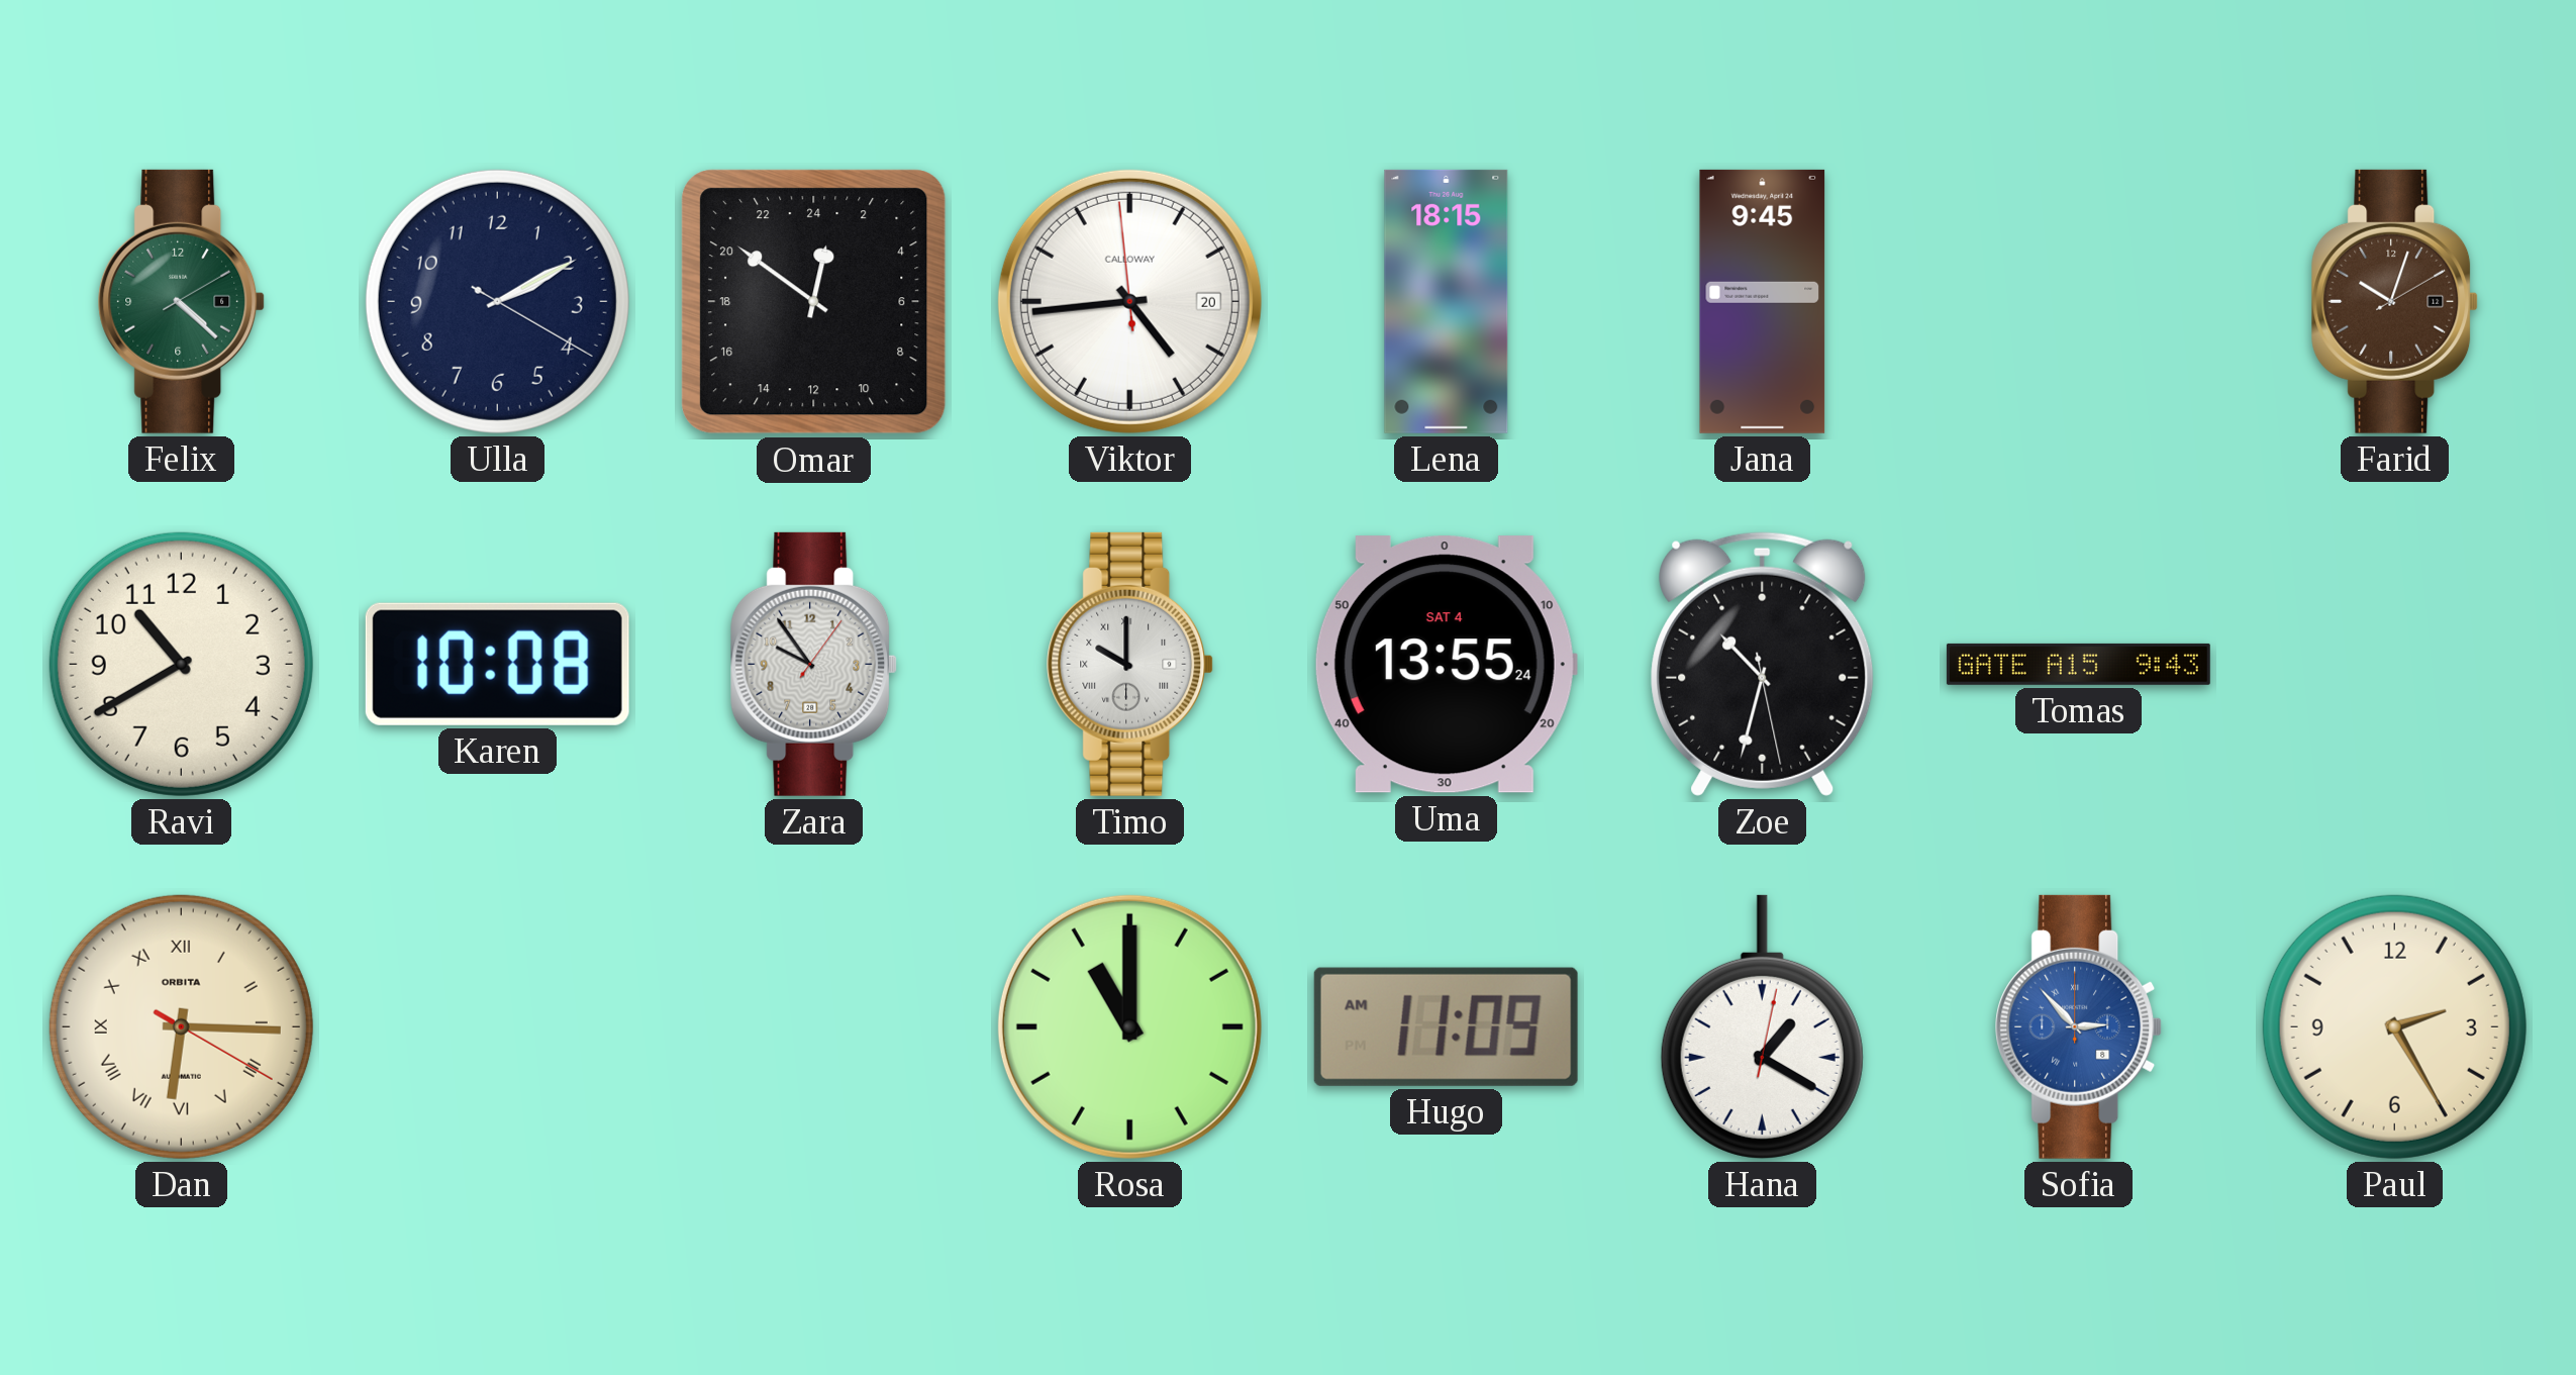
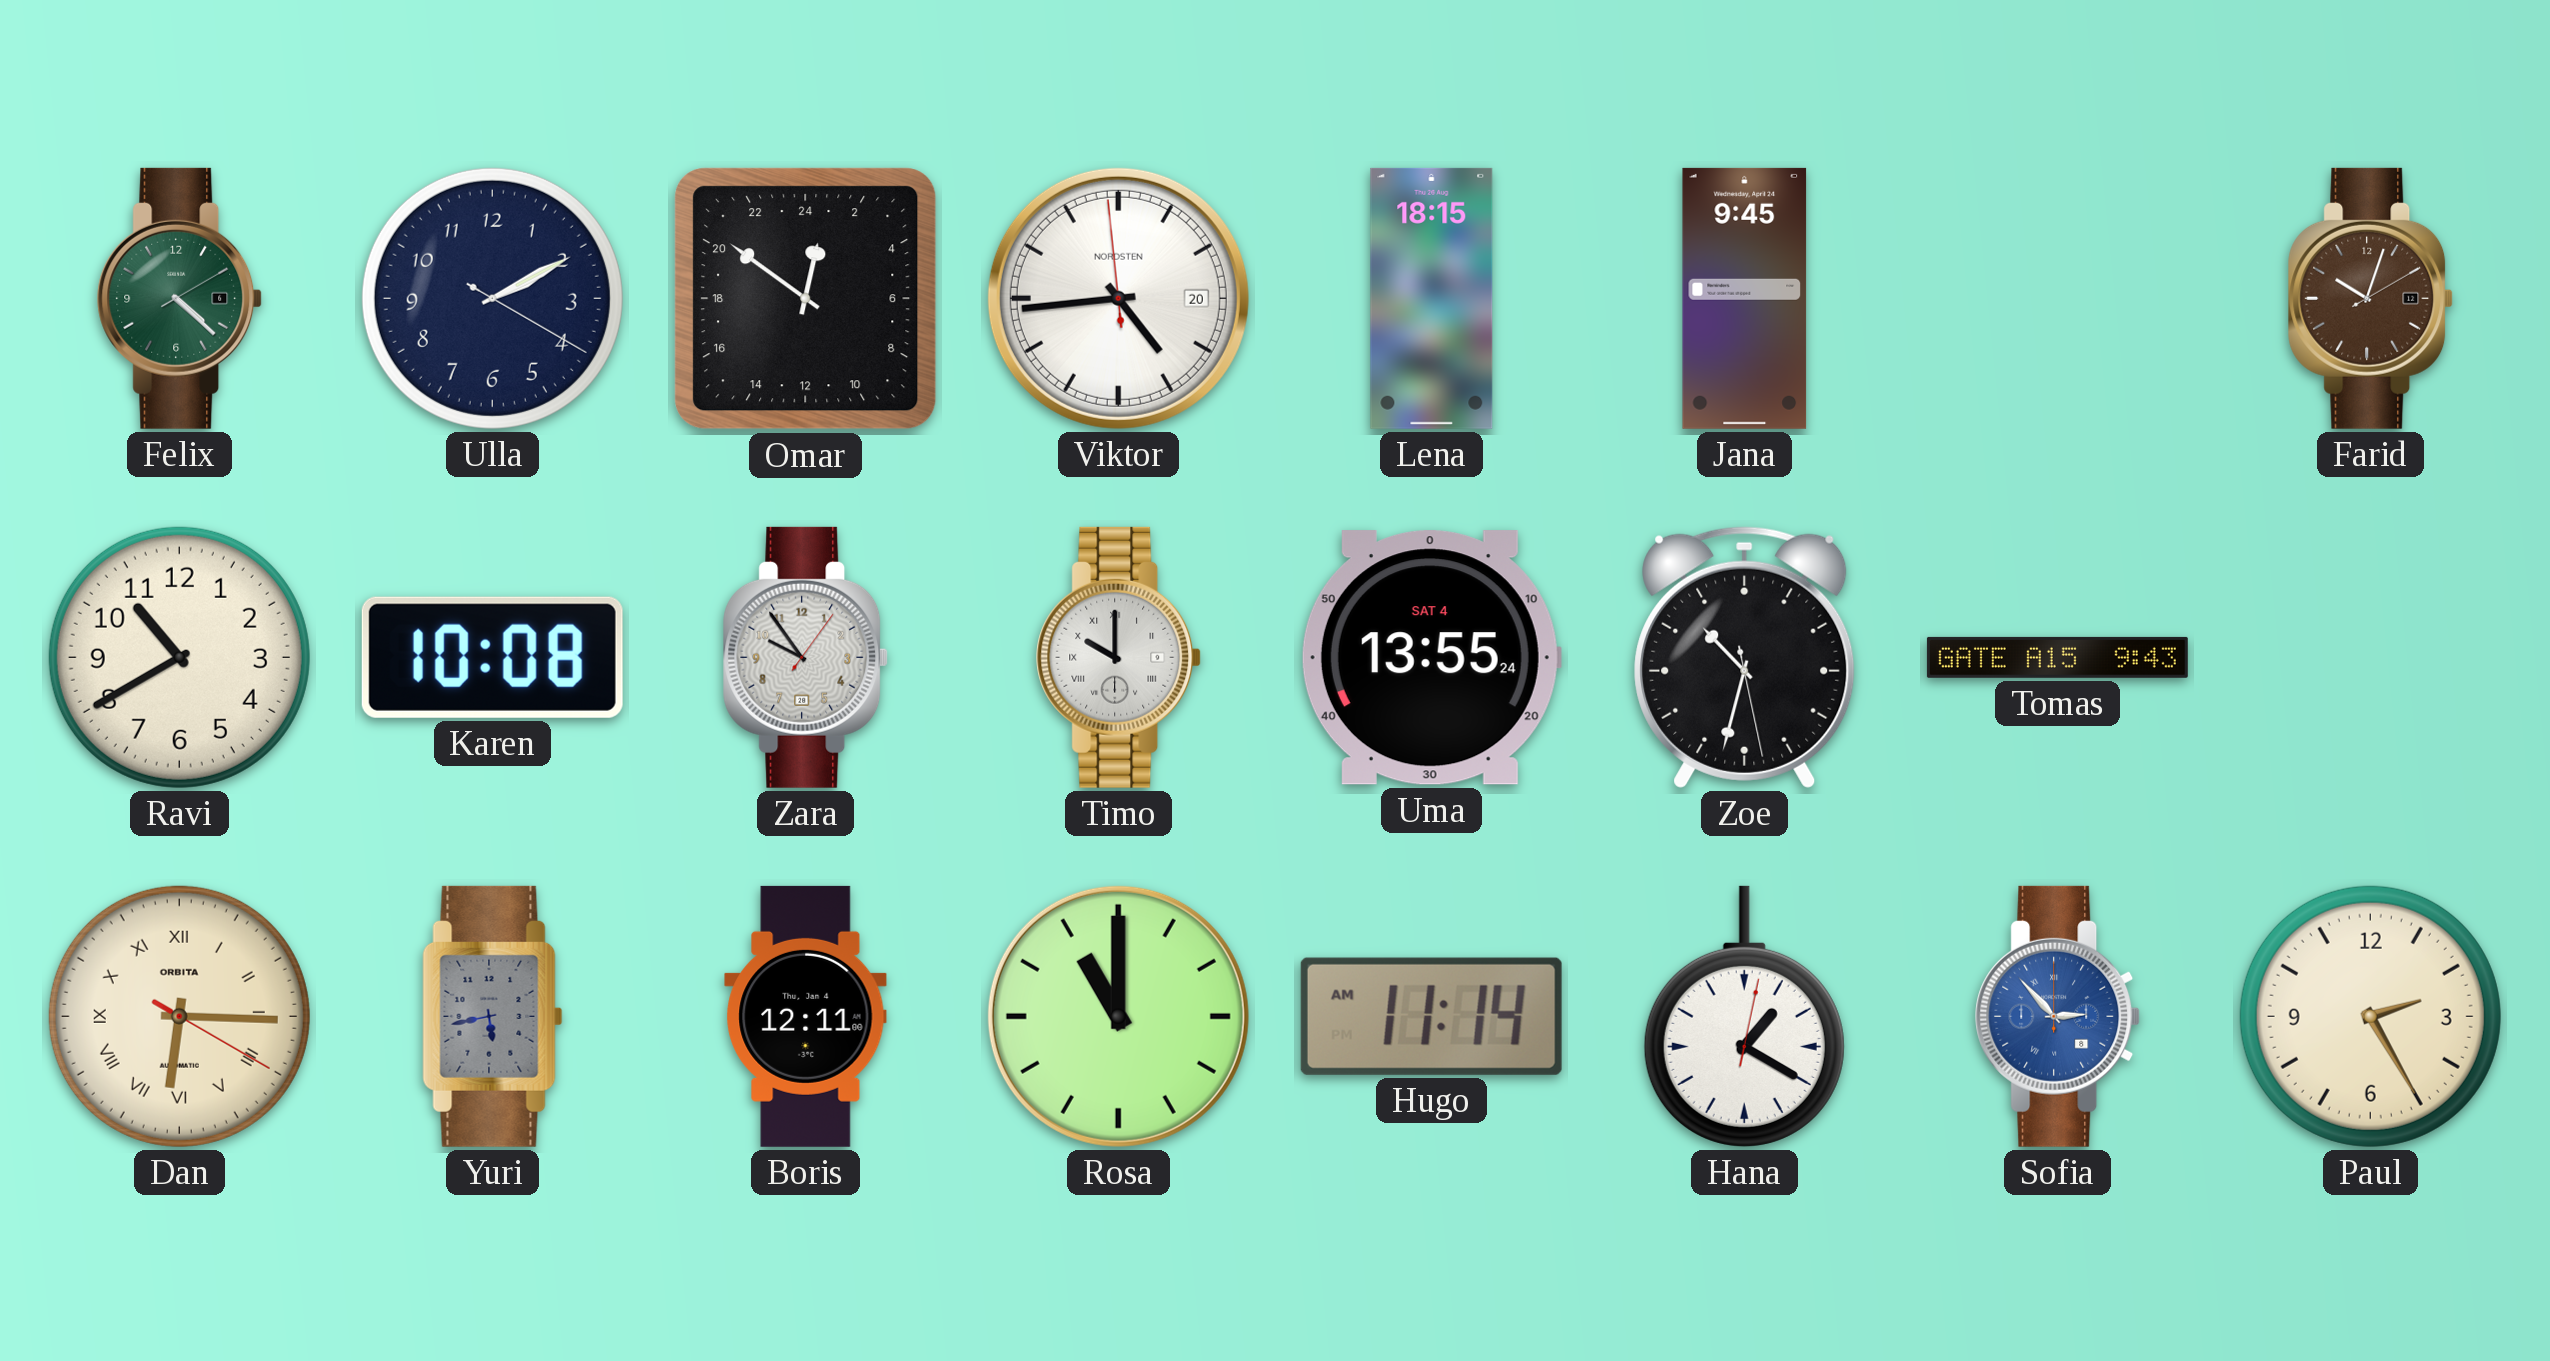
Viktor brand: CALLOWAY -> NORDSTEN
Yuri: none -> 5:43
Boris: none -> 12:11
Hugo: 11:09 -> 11:14
